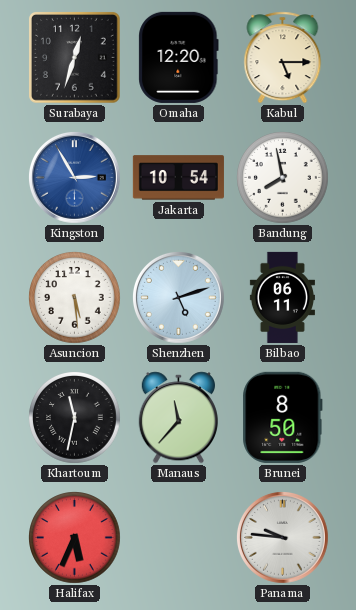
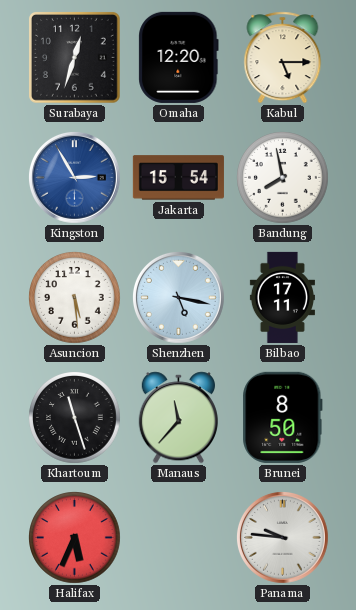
Jakarta: 10:54 -> 15:54
Shenzhen: 5:12 -> 5:17
Bilbao: 06:11 -> 17:11
Khartoum: 11:32 -> 11:27
